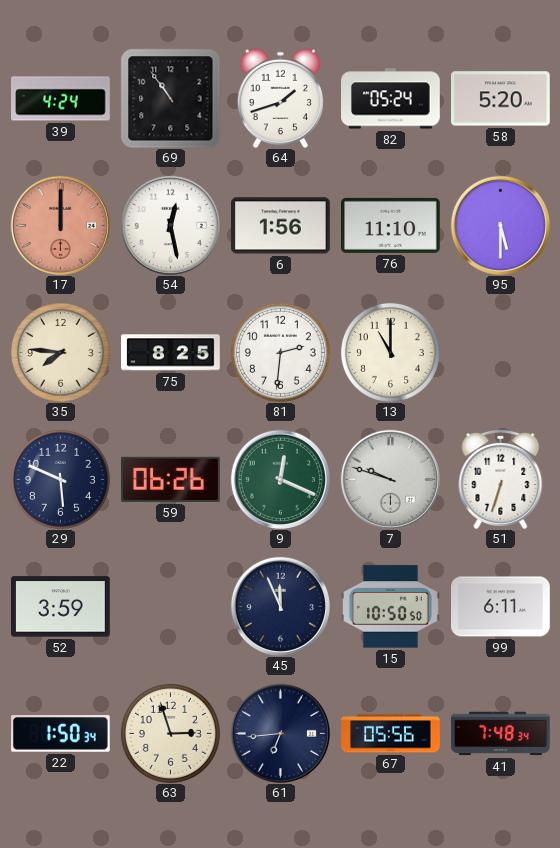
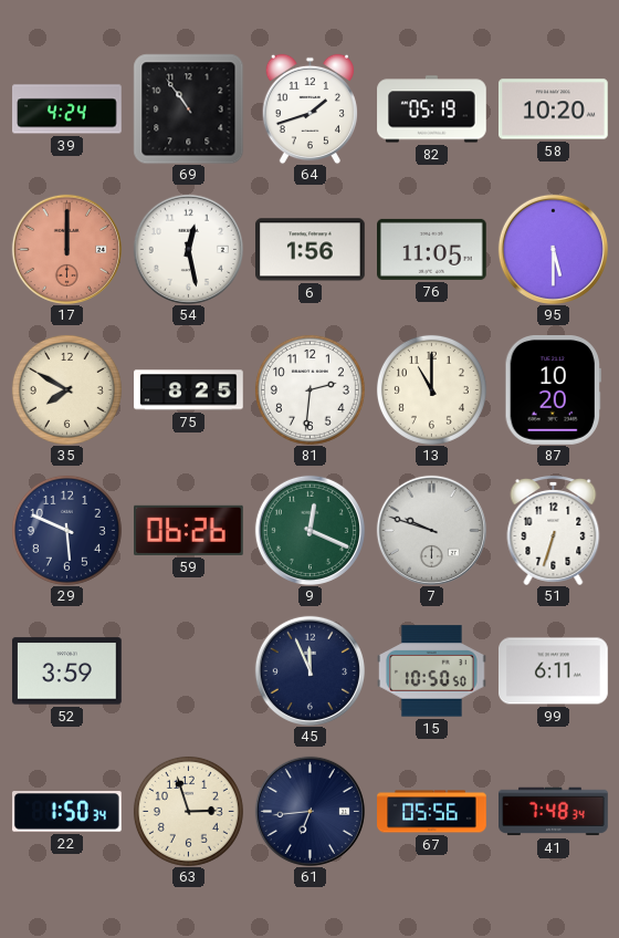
82: 05:24 -> 05:19
58: 5:20 -> 10:20
76: 11:10 -> 11:05
35: 7:46 -> 7:50
87: none -> 10:20
